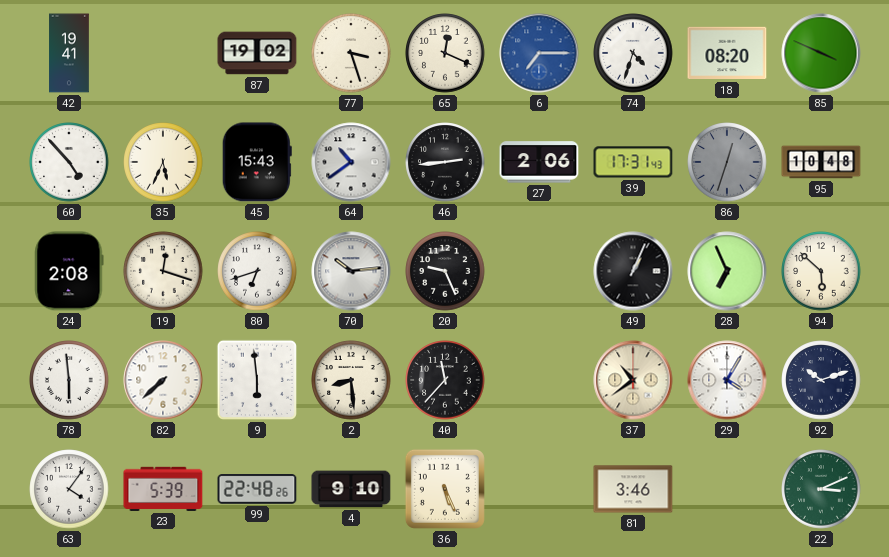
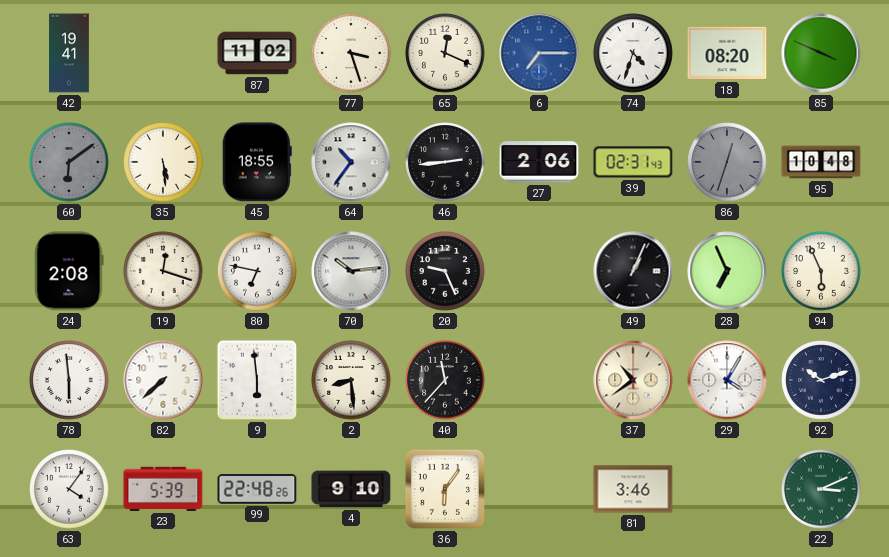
87: 19:02 -> 11:02
60: 4:53 -> 6:09
60 dial: white -> grey
35: 5:34 -> 5:29
45: 15:43 -> 18:55
64: 10:39 -> 10:36
39: 17:31 -> 02:31
80: 6:42 -> 6:47
94: 5:52 -> 5:56
36: 5:26 -> 6:06
